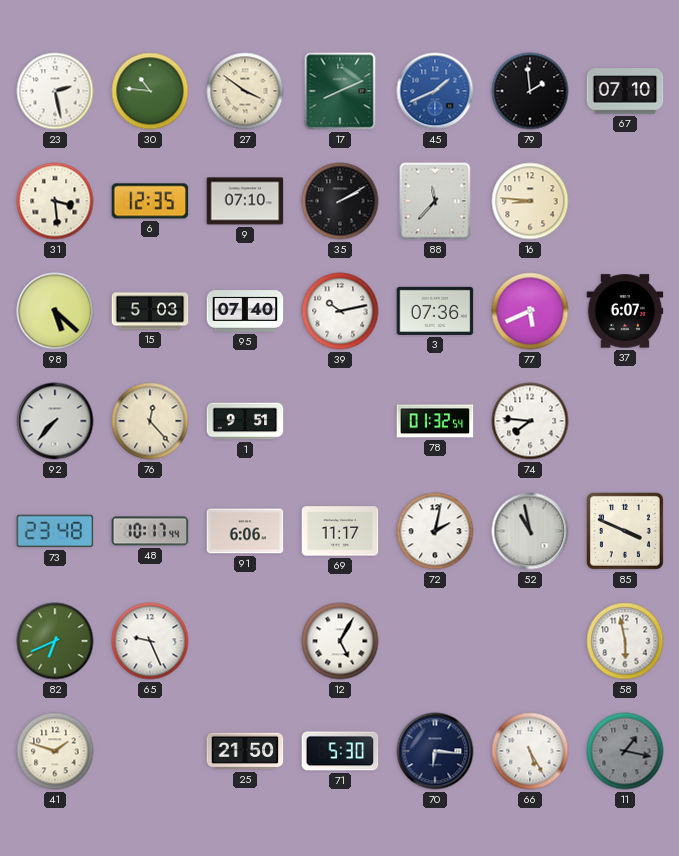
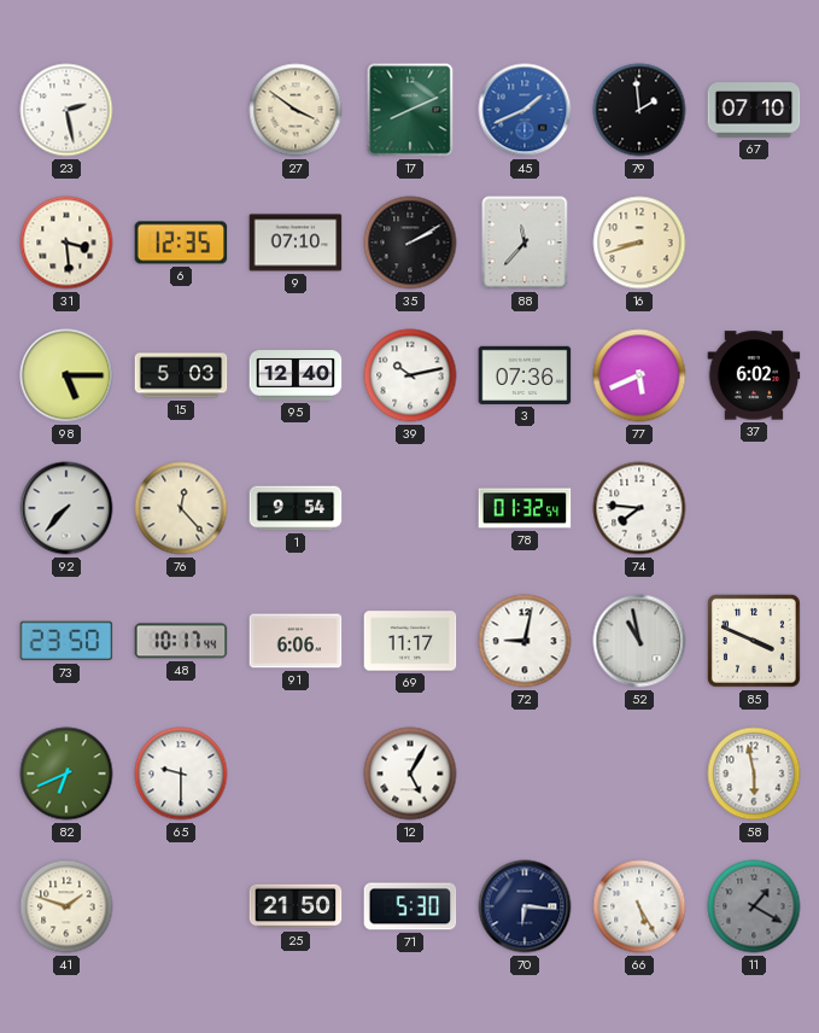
30: 10:46 -> none
16: 8:46 -> 8:42
98: 5:22 -> 5:15
95: 07:40 -> 12:40
37: 6:07 -> 6:02
1: 9:51 -> 9:54
73: 23:48 -> 23:50
72: 2:02 -> 9:02
65: 9:26 -> 9:30
11: 1:17 -> 1:20
